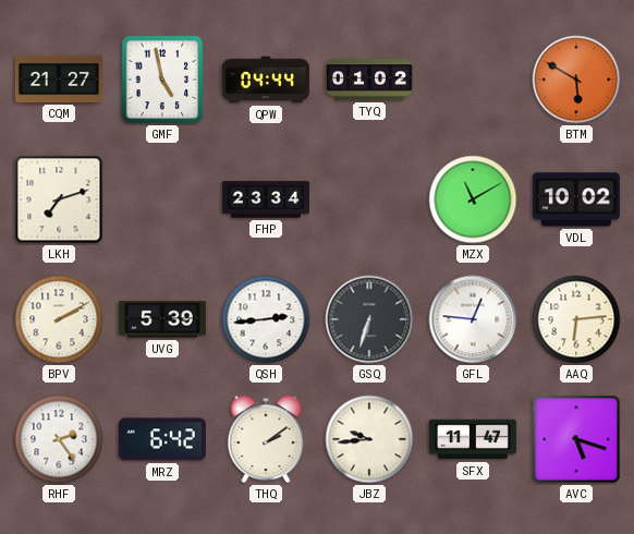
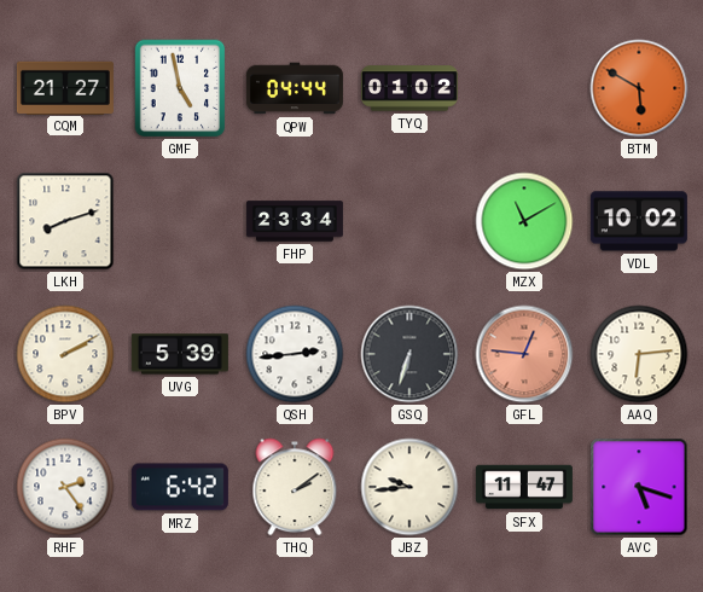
LKH: 7:12 -> 8:12
GFL dial: white -> salmon
